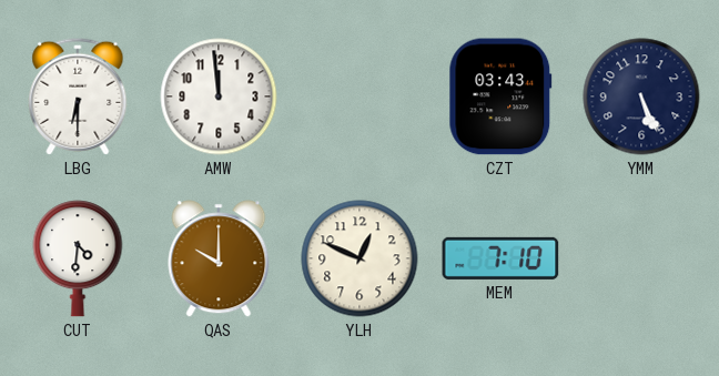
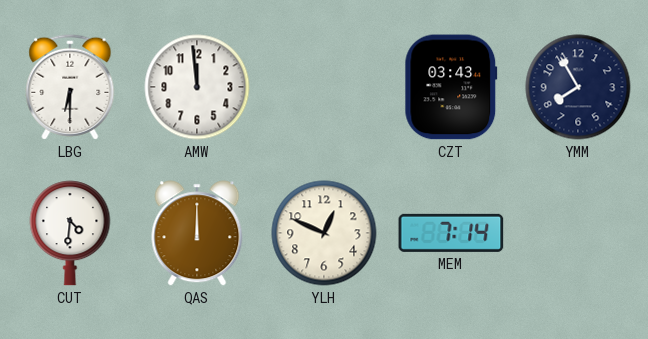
YMM: 5:26 -> 7:55
QAS: 10:00 -> 12:00
MEM: 7:10 -> 7:14
